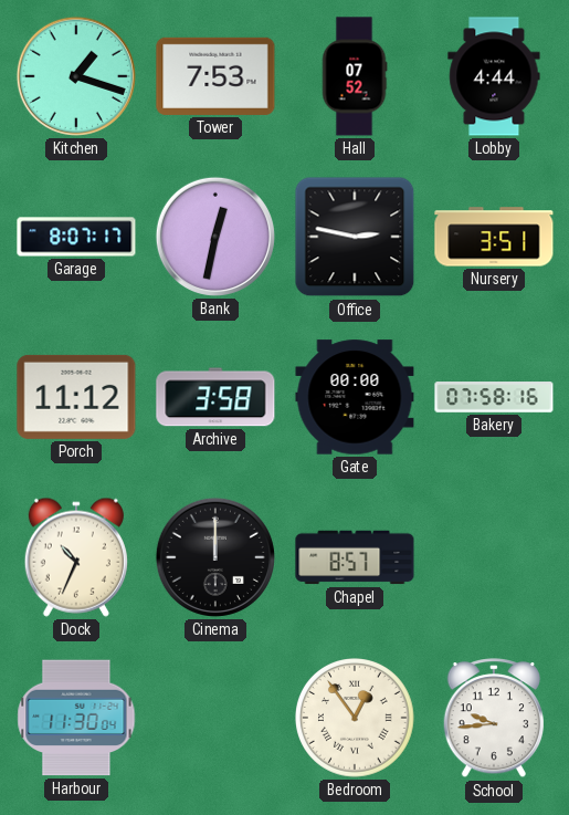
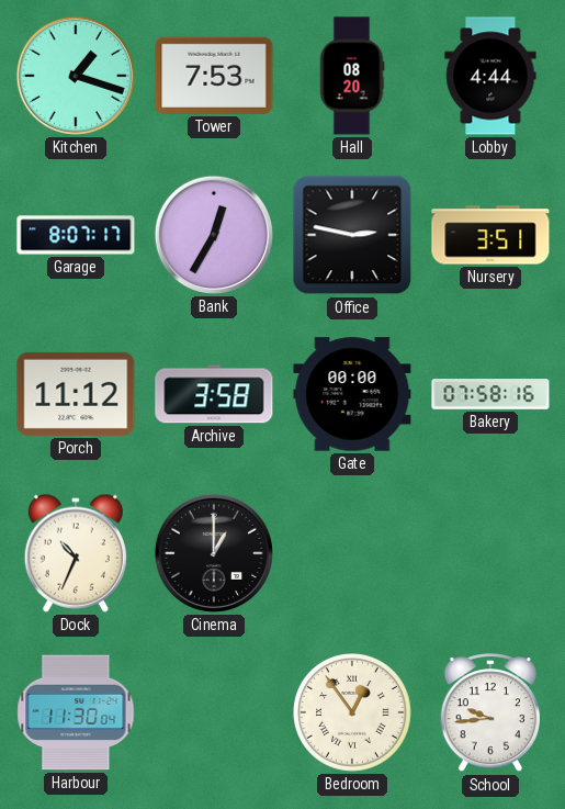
Hall: 07:52 -> 08:20
Bank: 12:32 -> 12:35
Cinema: 12:00 -> 1:00
Chapel: 8:57 -> none
